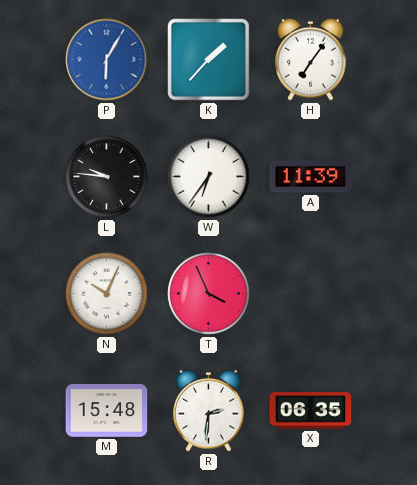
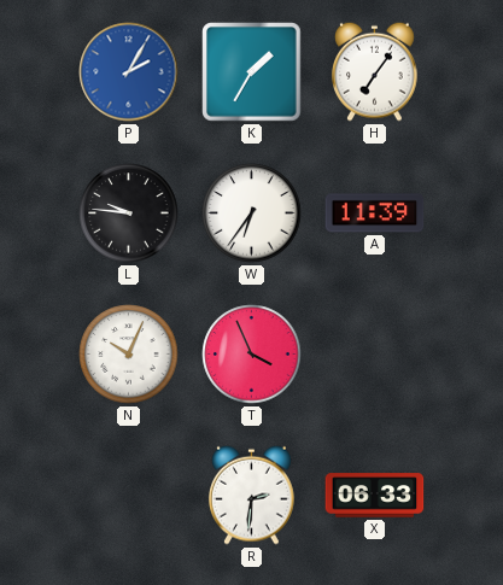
P: 6:05 -> 2:05
K: 1:37 -> 1:35
M: 15:48 -> none
X: 06:35 -> 06:33
